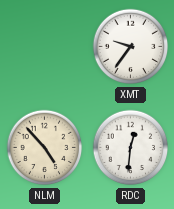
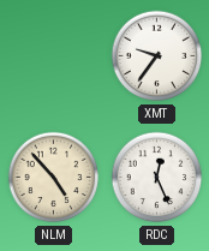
RDC: 12:31 -> 12:26
